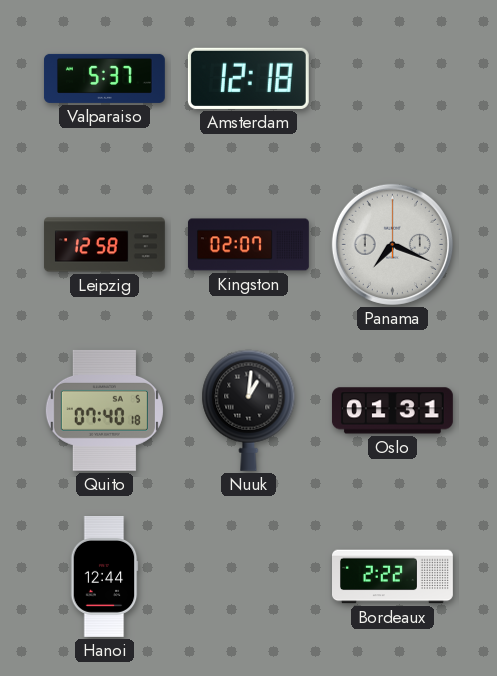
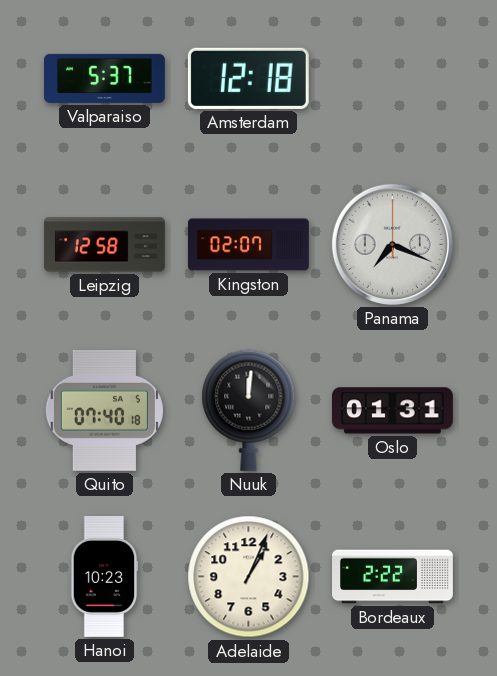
Nuuk: 1:01 -> 12:01
Hanoi: 12:44 -> 10:23
Adelaide: none -> 1:04
